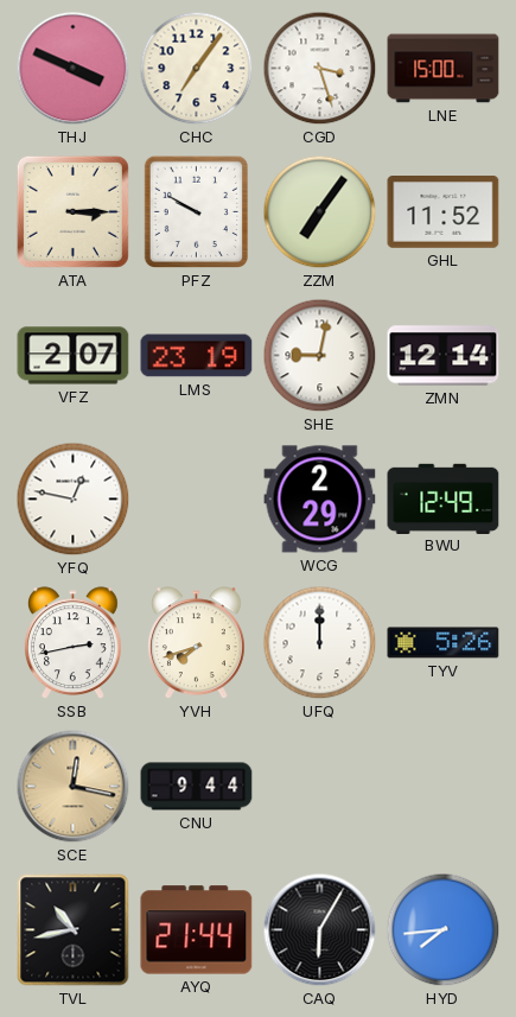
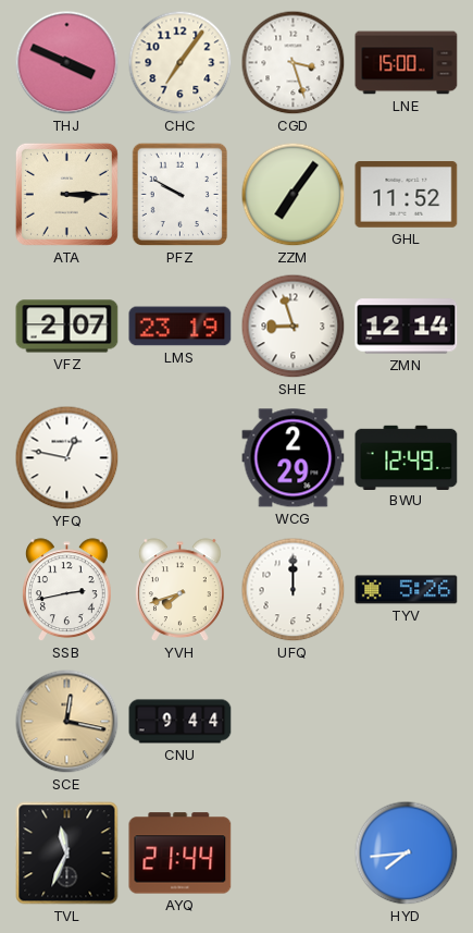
SHE: 9:02 -> 8:57
TVL: 10:43 -> 11:34
CAQ: 6:05 -> none
